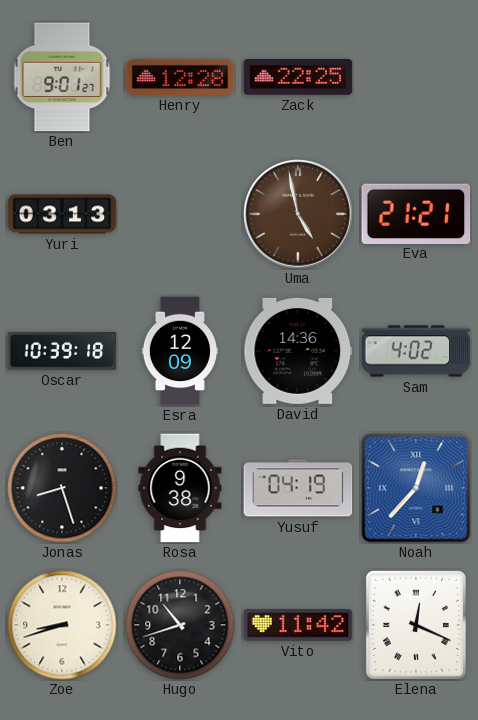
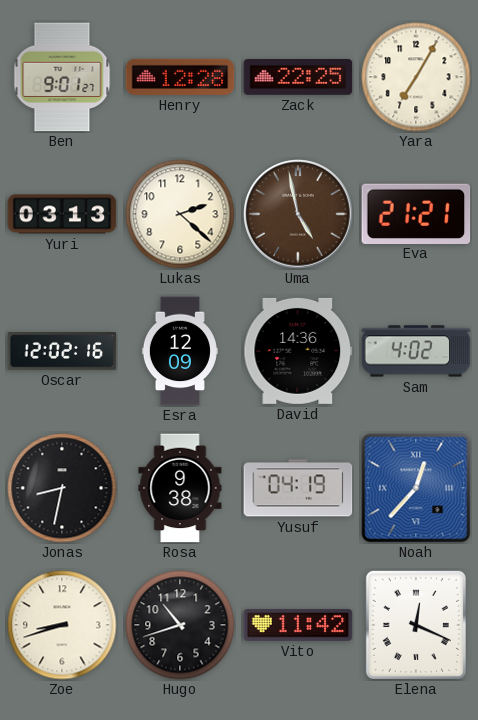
Yara: none -> 7:05
Lukas: none -> 2:22
Oscar: 10:39 -> 12:02
Jonas: 8:27 -> 8:32
